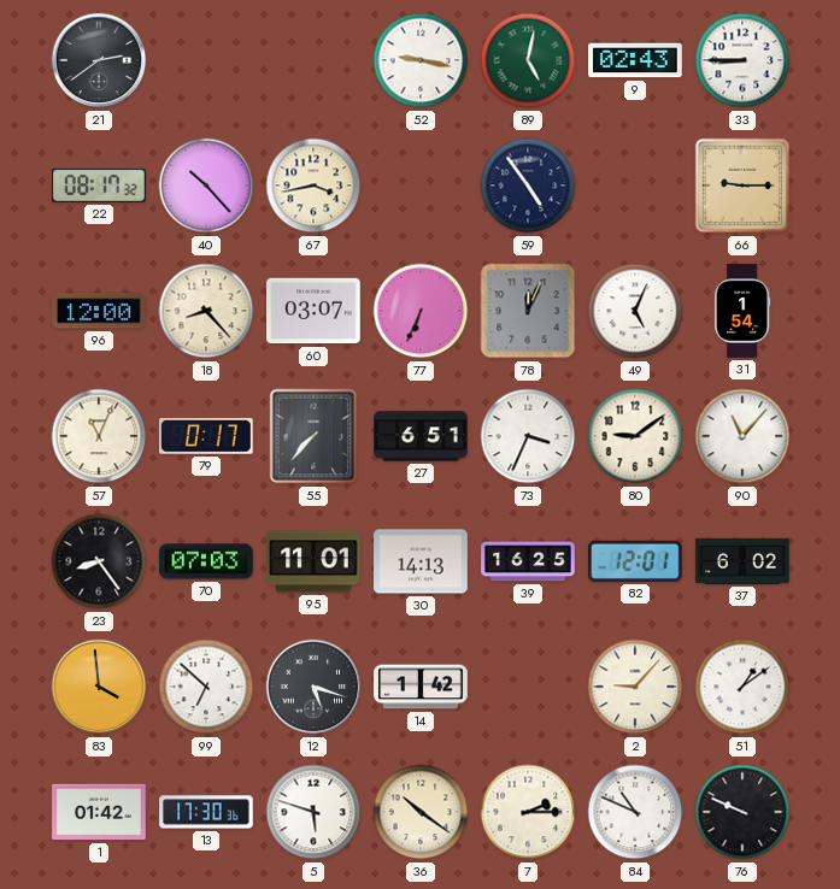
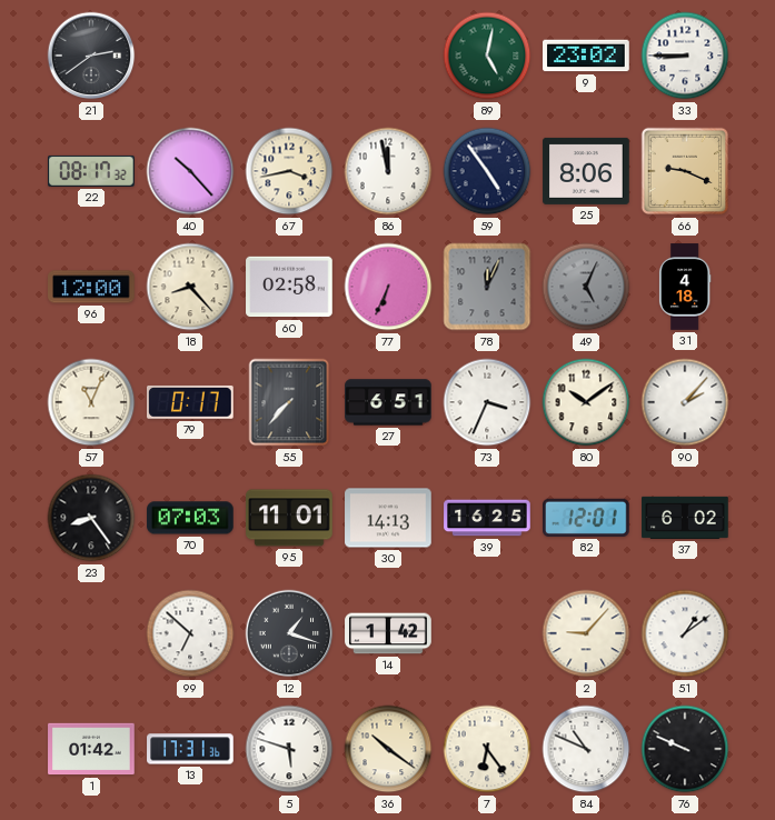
52: 9:17 -> none
9: 02:43 -> 23:02
86: none -> 11:58
25: none -> 8:06
66: 9:15 -> 9:19
60: 03:07 -> 02:58
49 dial: white -> grey
31: 1:54 -> 4:18
80: 9:09 -> 10:09
90: 11:07 -> 2:07
83: 3:59 -> none
12: 5:18 -> 1:18
13: 17:30 -> 17:31
7: 2:15 -> 6:24
